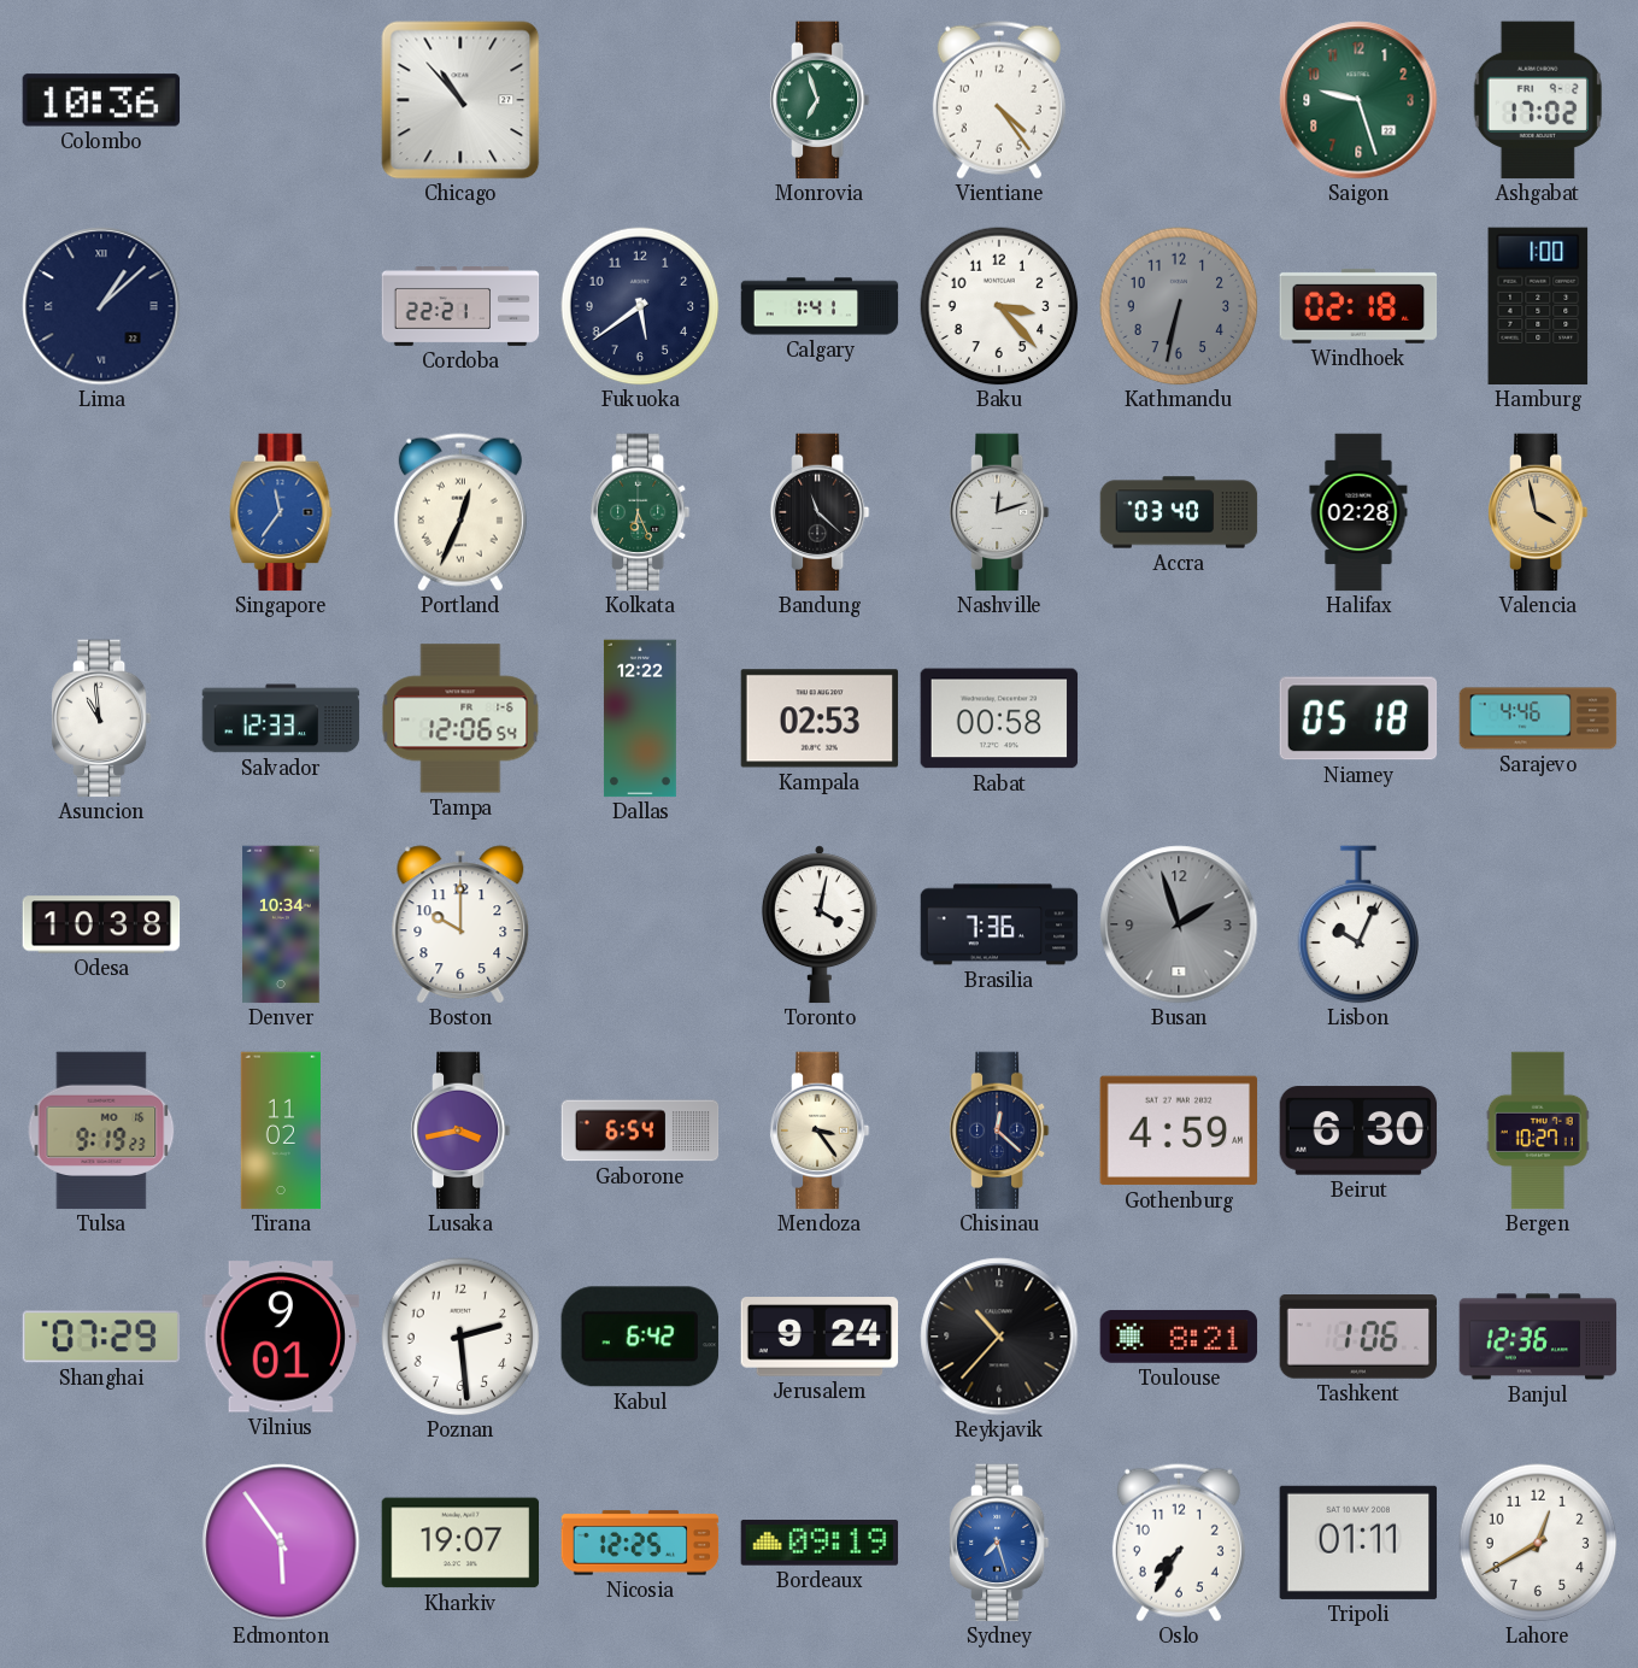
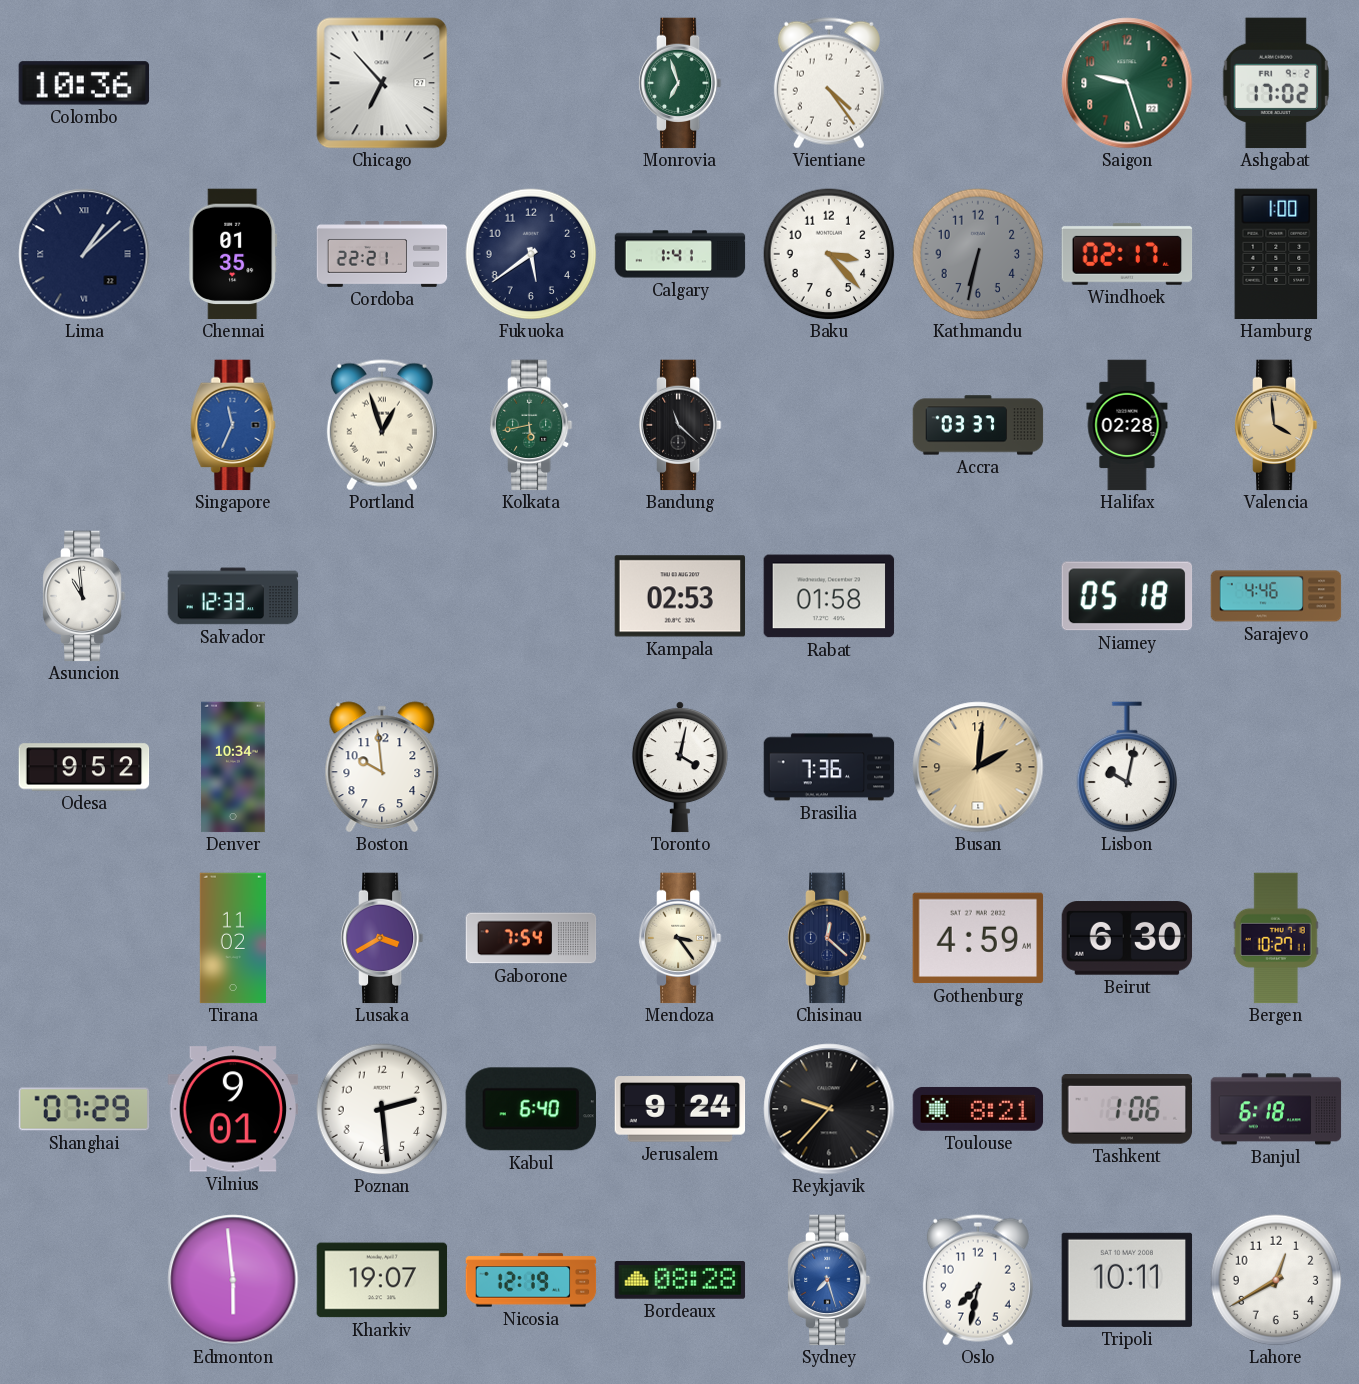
Chicago: 10:53 -> 6:53
Chennai: none -> 01:35
Windhoek: 02:18 -> 02:17
Singapore: 11:36 -> 11:34
Portland: 12:34 -> 12:57
Kolkata: 6:26 -> 5:43
Nashville: 12:12 -> none
Accra: 03:40 -> 03:37
Valencia: 3:58 -> 3:59
Tampa: 12:06 -> none
Dallas: 12:22 -> none
Rabat: 00:58 -> 01:58
Odesa: 10:38 -> 9:52
Boston: 10:00 -> 9:59
Busan: 1:57 -> 2:01
Busan dial: grey -> champagne
Lisbon: 10:04 -> 10:02
Tulsa: 9:19 -> none
Lusaka: 3:43 -> 3:40
Gaborone: 6:54 -> 7:54
Kabul: 6:42 -> 6:40
Reykjavik: 10:37 -> 9:37
Banjul: 12:36 -> 6:18
Edmonton: 5:54 -> 5:59
Nicosia: 12:25 -> 12:19
Bordeaux: 09:19 -> 08:28
Oslo: 7:35 -> 7:32
Tripoli: 01:11 -> 10:11
